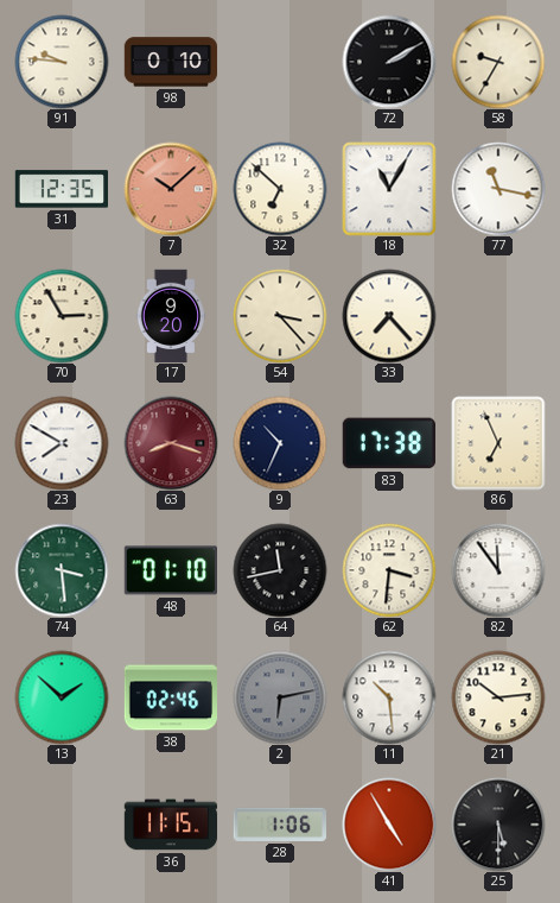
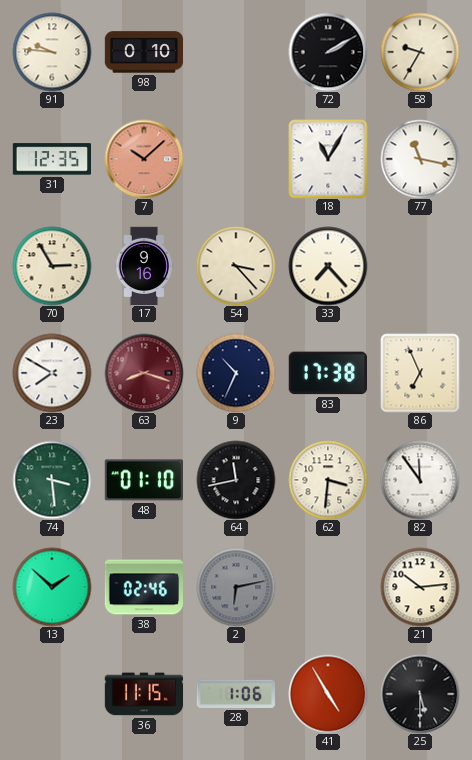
32: 6:52 -> none
17: 9:20 -> 9:16
11: 10:29 -> none
